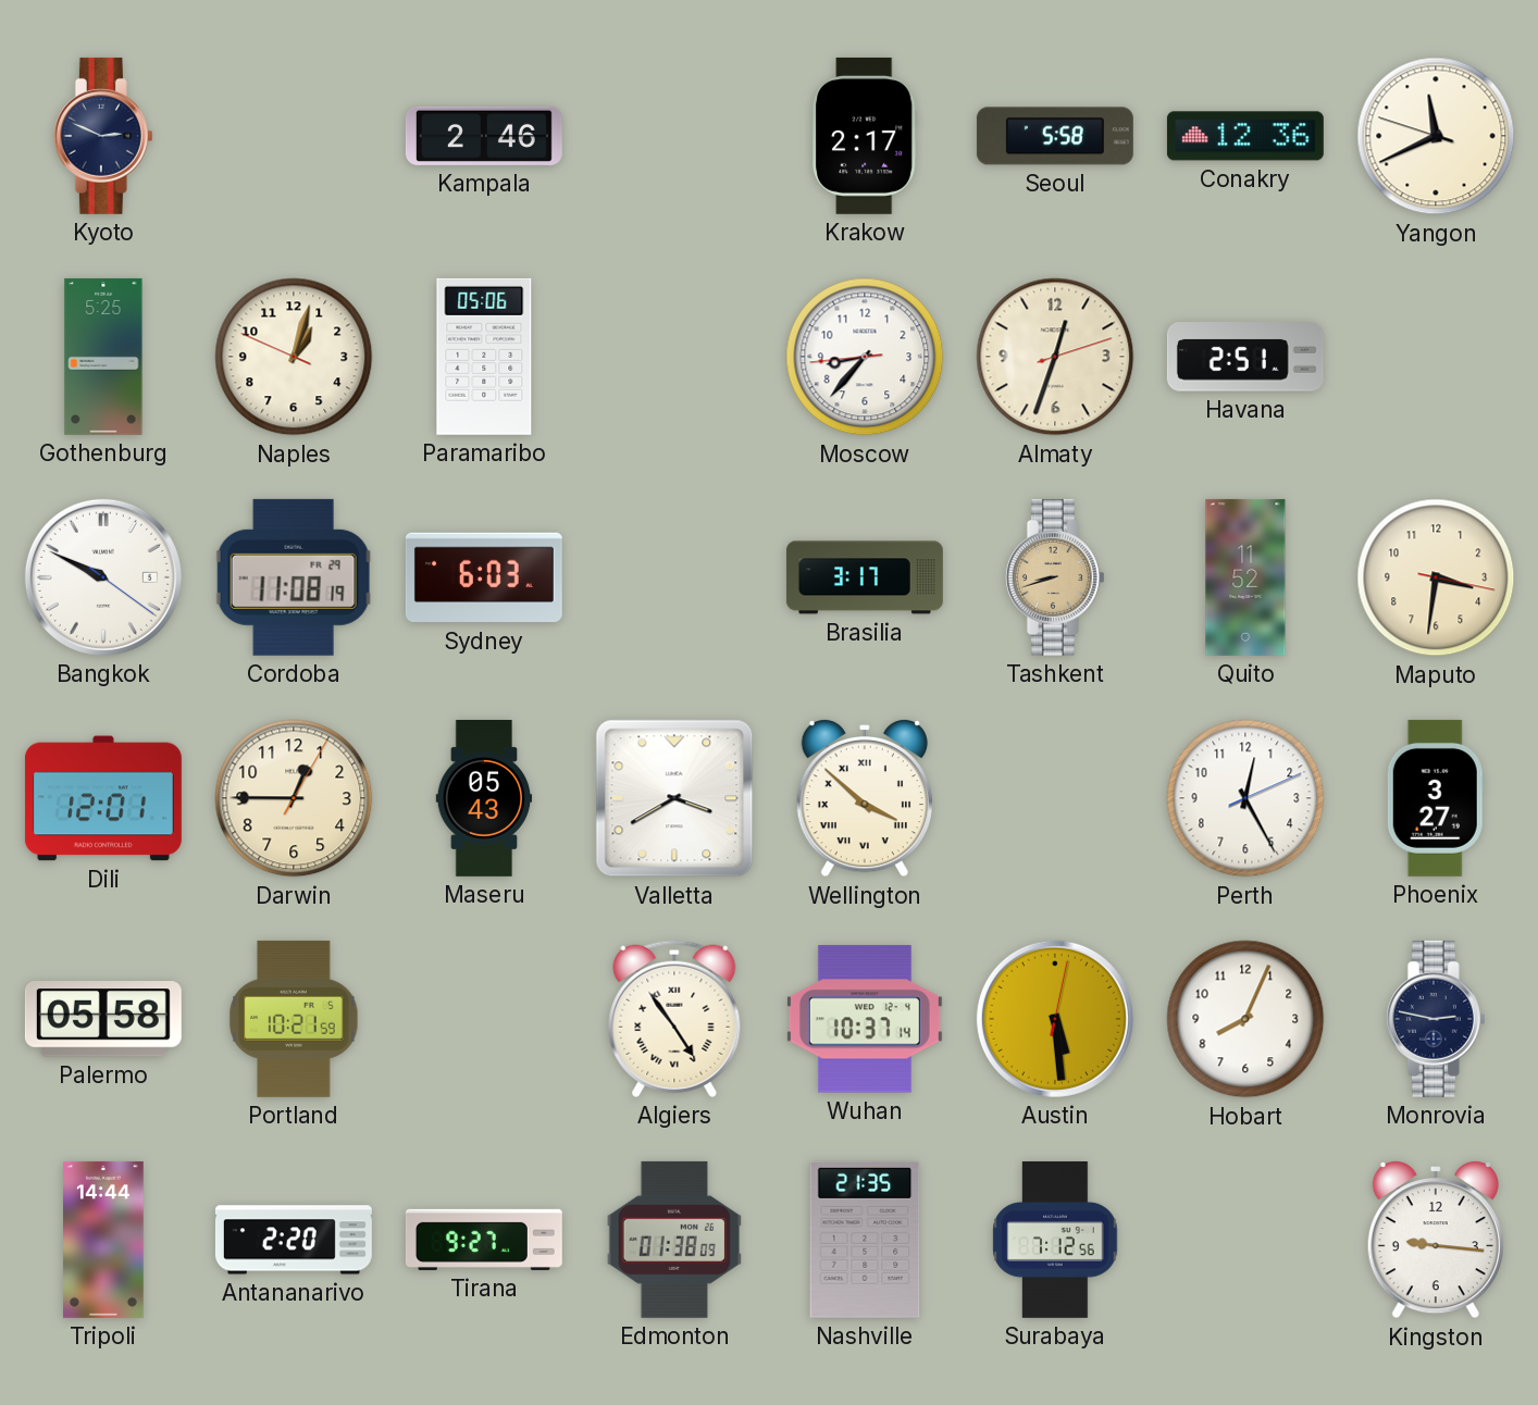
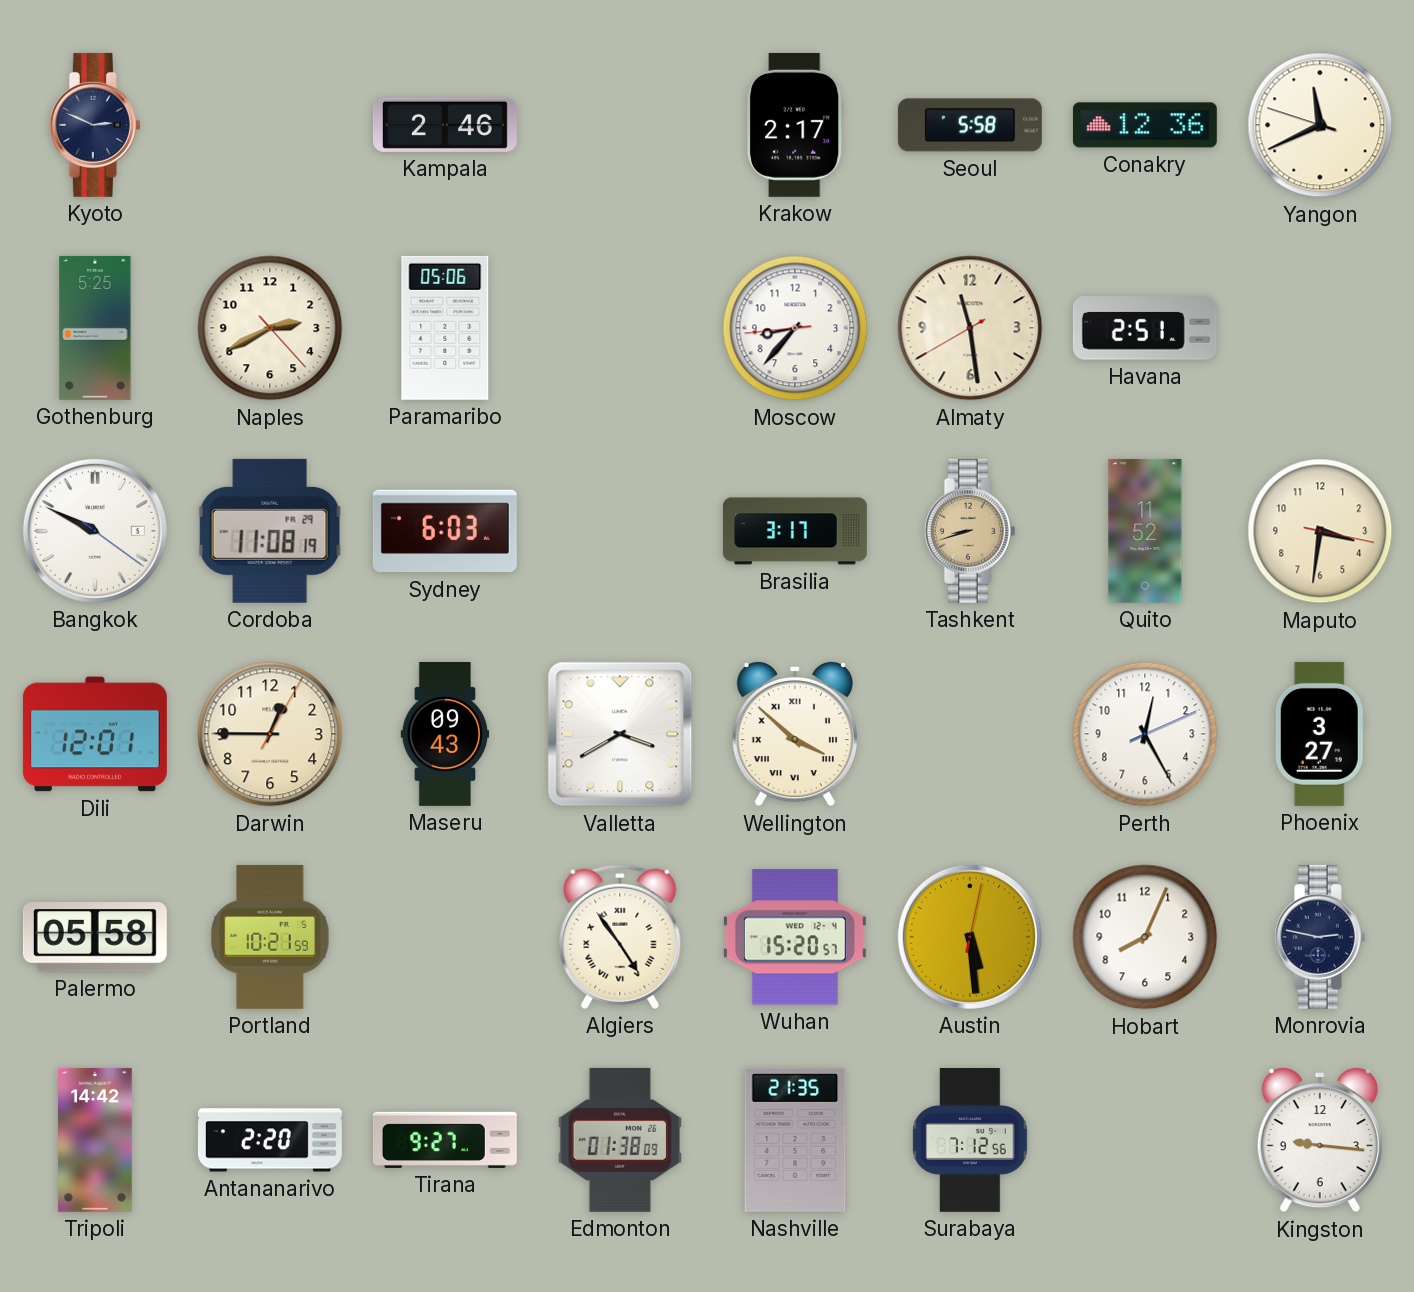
Naples: 1:02 -> 2:40
Almaty: 12:33 -> 11:28
Maseru: 05:43 -> 09:43
Wuhan: 10:37 -> 15:20
Tripoli: 14:44 -> 14:42
